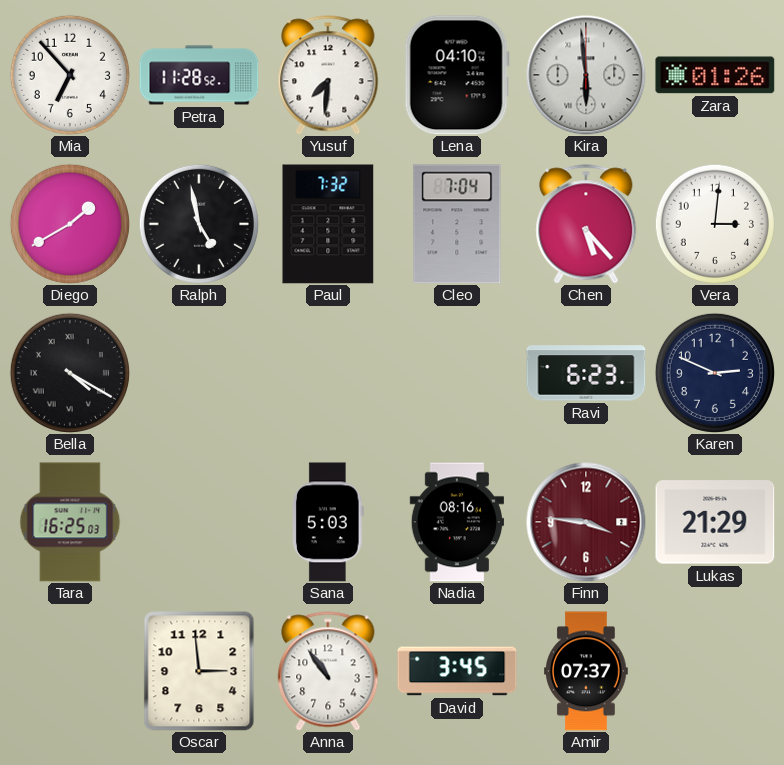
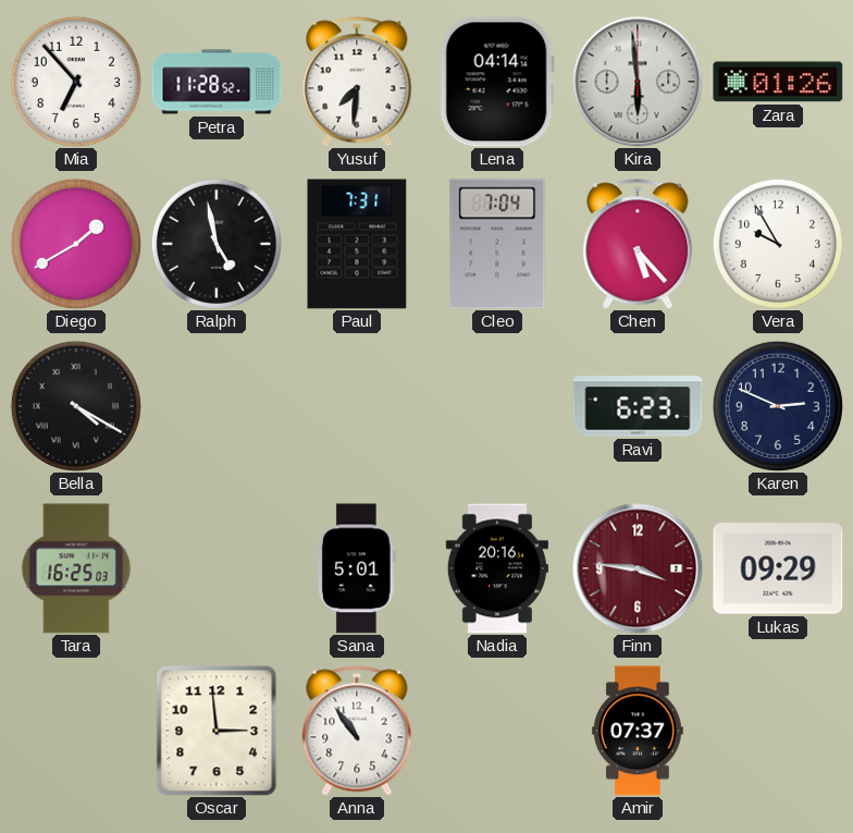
Lena: 04:10 -> 04:14
Paul: 7:32 -> 7:31
Vera: 3:01 -> 9:55
Sana: 5:03 -> 5:01
Nadia: 08:16 -> 20:16
Lukas: 21:29 -> 09:29
David: 3:45 -> none
